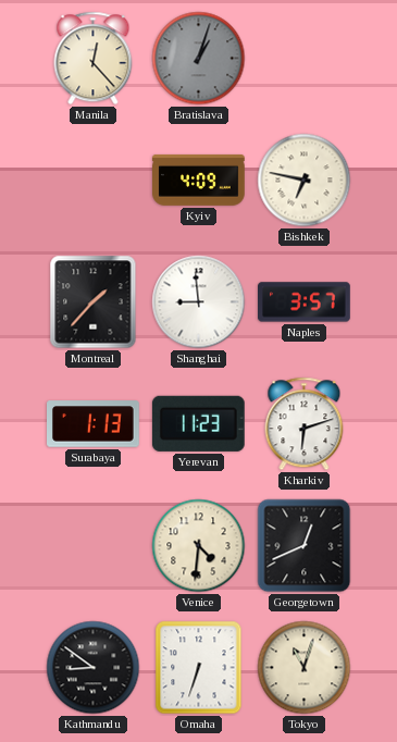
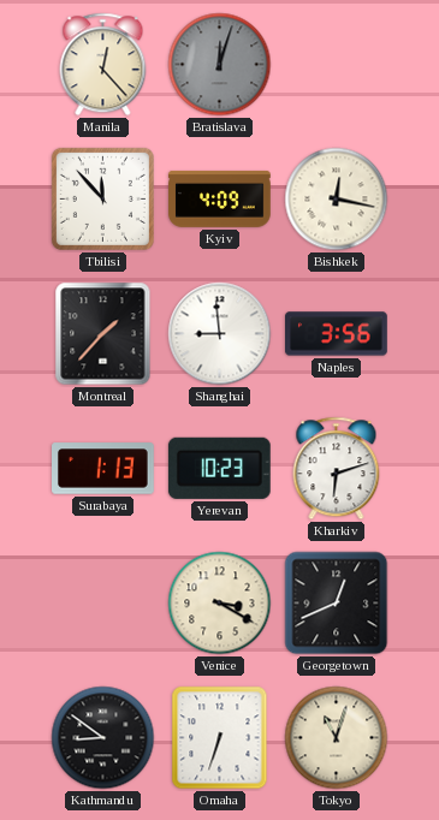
Bratislava: 1:03 -> 12:03
Tbilisi: none -> 11:53
Bishkek: 6:47 -> 12:17
Naples: 3:57 -> 3:56
Yerevan: 11:23 -> 10:23
Venice: 4:31 -> 3:20
